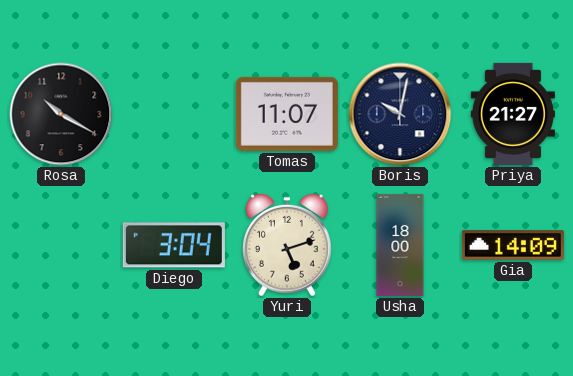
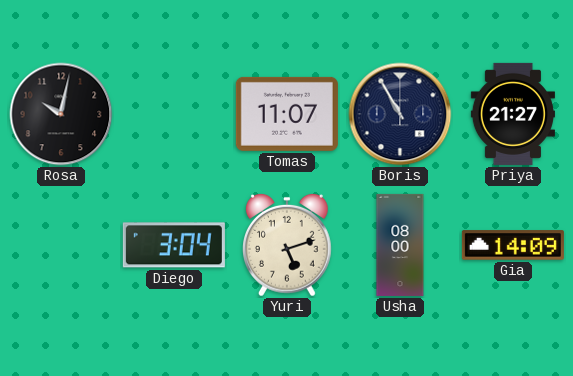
Rosa: 10:20 -> 10:02
Boris: 10:02 -> 10:55
Usha: 18:00 -> 08:00
